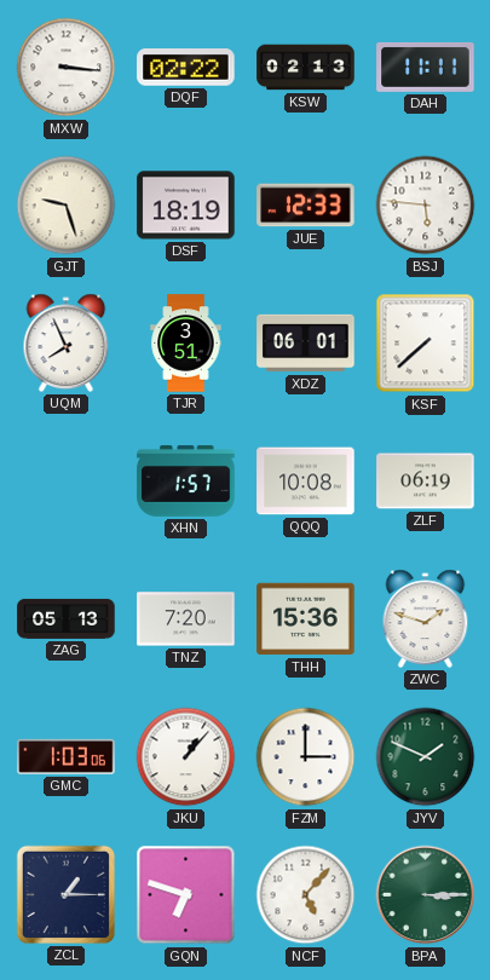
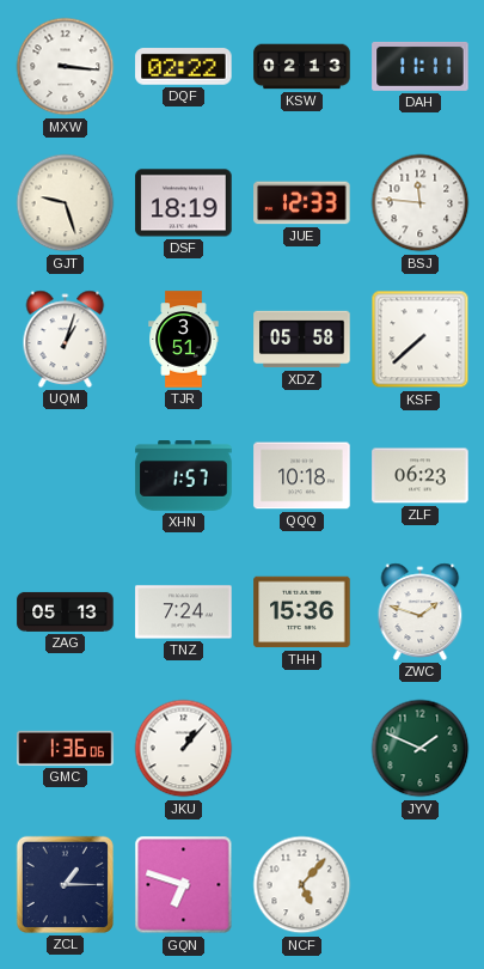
BSJ: 5:46 -> 11:46
UQM: 7:56 -> 1:03
XDZ: 06:01 -> 05:58
QQQ: 10:08 -> 10:18
ZLF: 06:19 -> 06:23
TNZ: 7:20 -> 7:24
GMC: 1:03 -> 1:36
FZM: 3:00 -> none
BPA: 3:15 -> none
